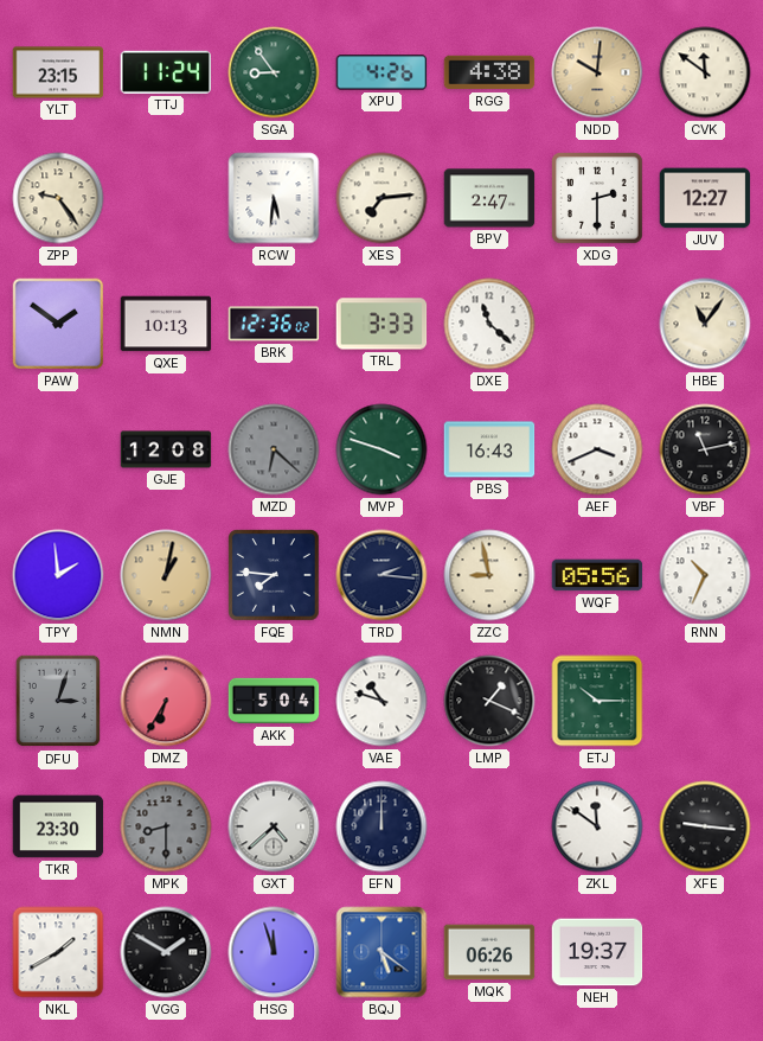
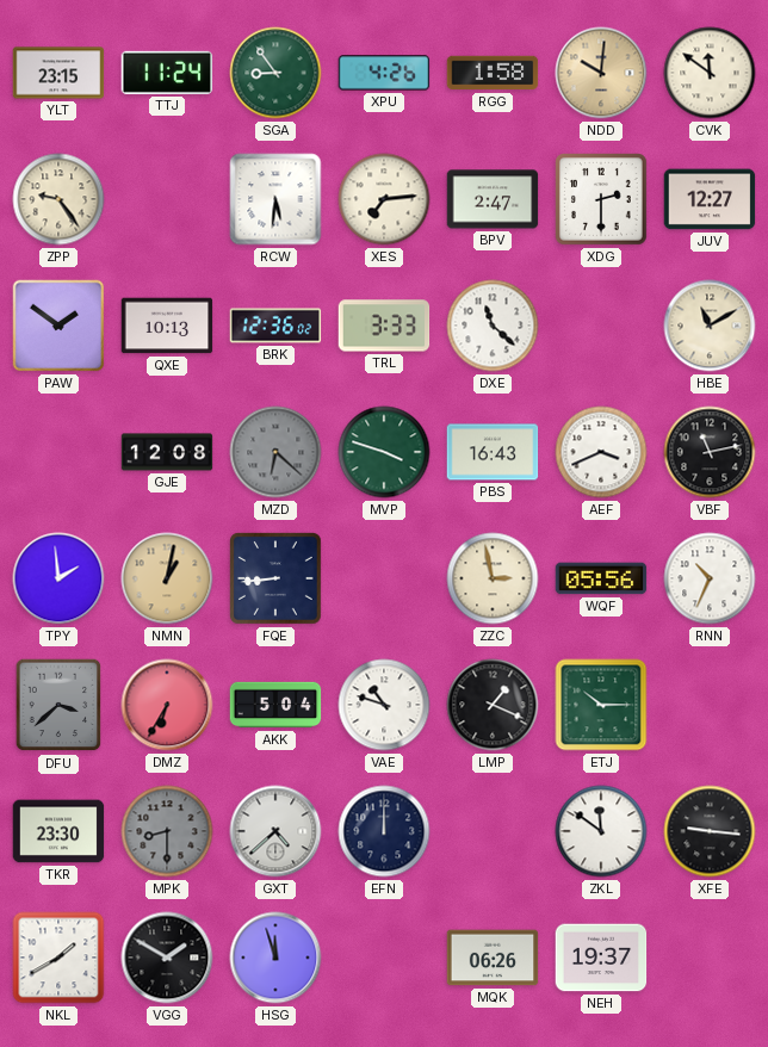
RGG: 4:38 -> 1:58
HBE: 11:06 -> 11:10
FQE: 7:46 -> 8:44
TRD: 2:16 -> none
ZZC: 8:58 -> 2:58
DFU: 3:03 -> 3:38
BQJ: 5:21 -> none
